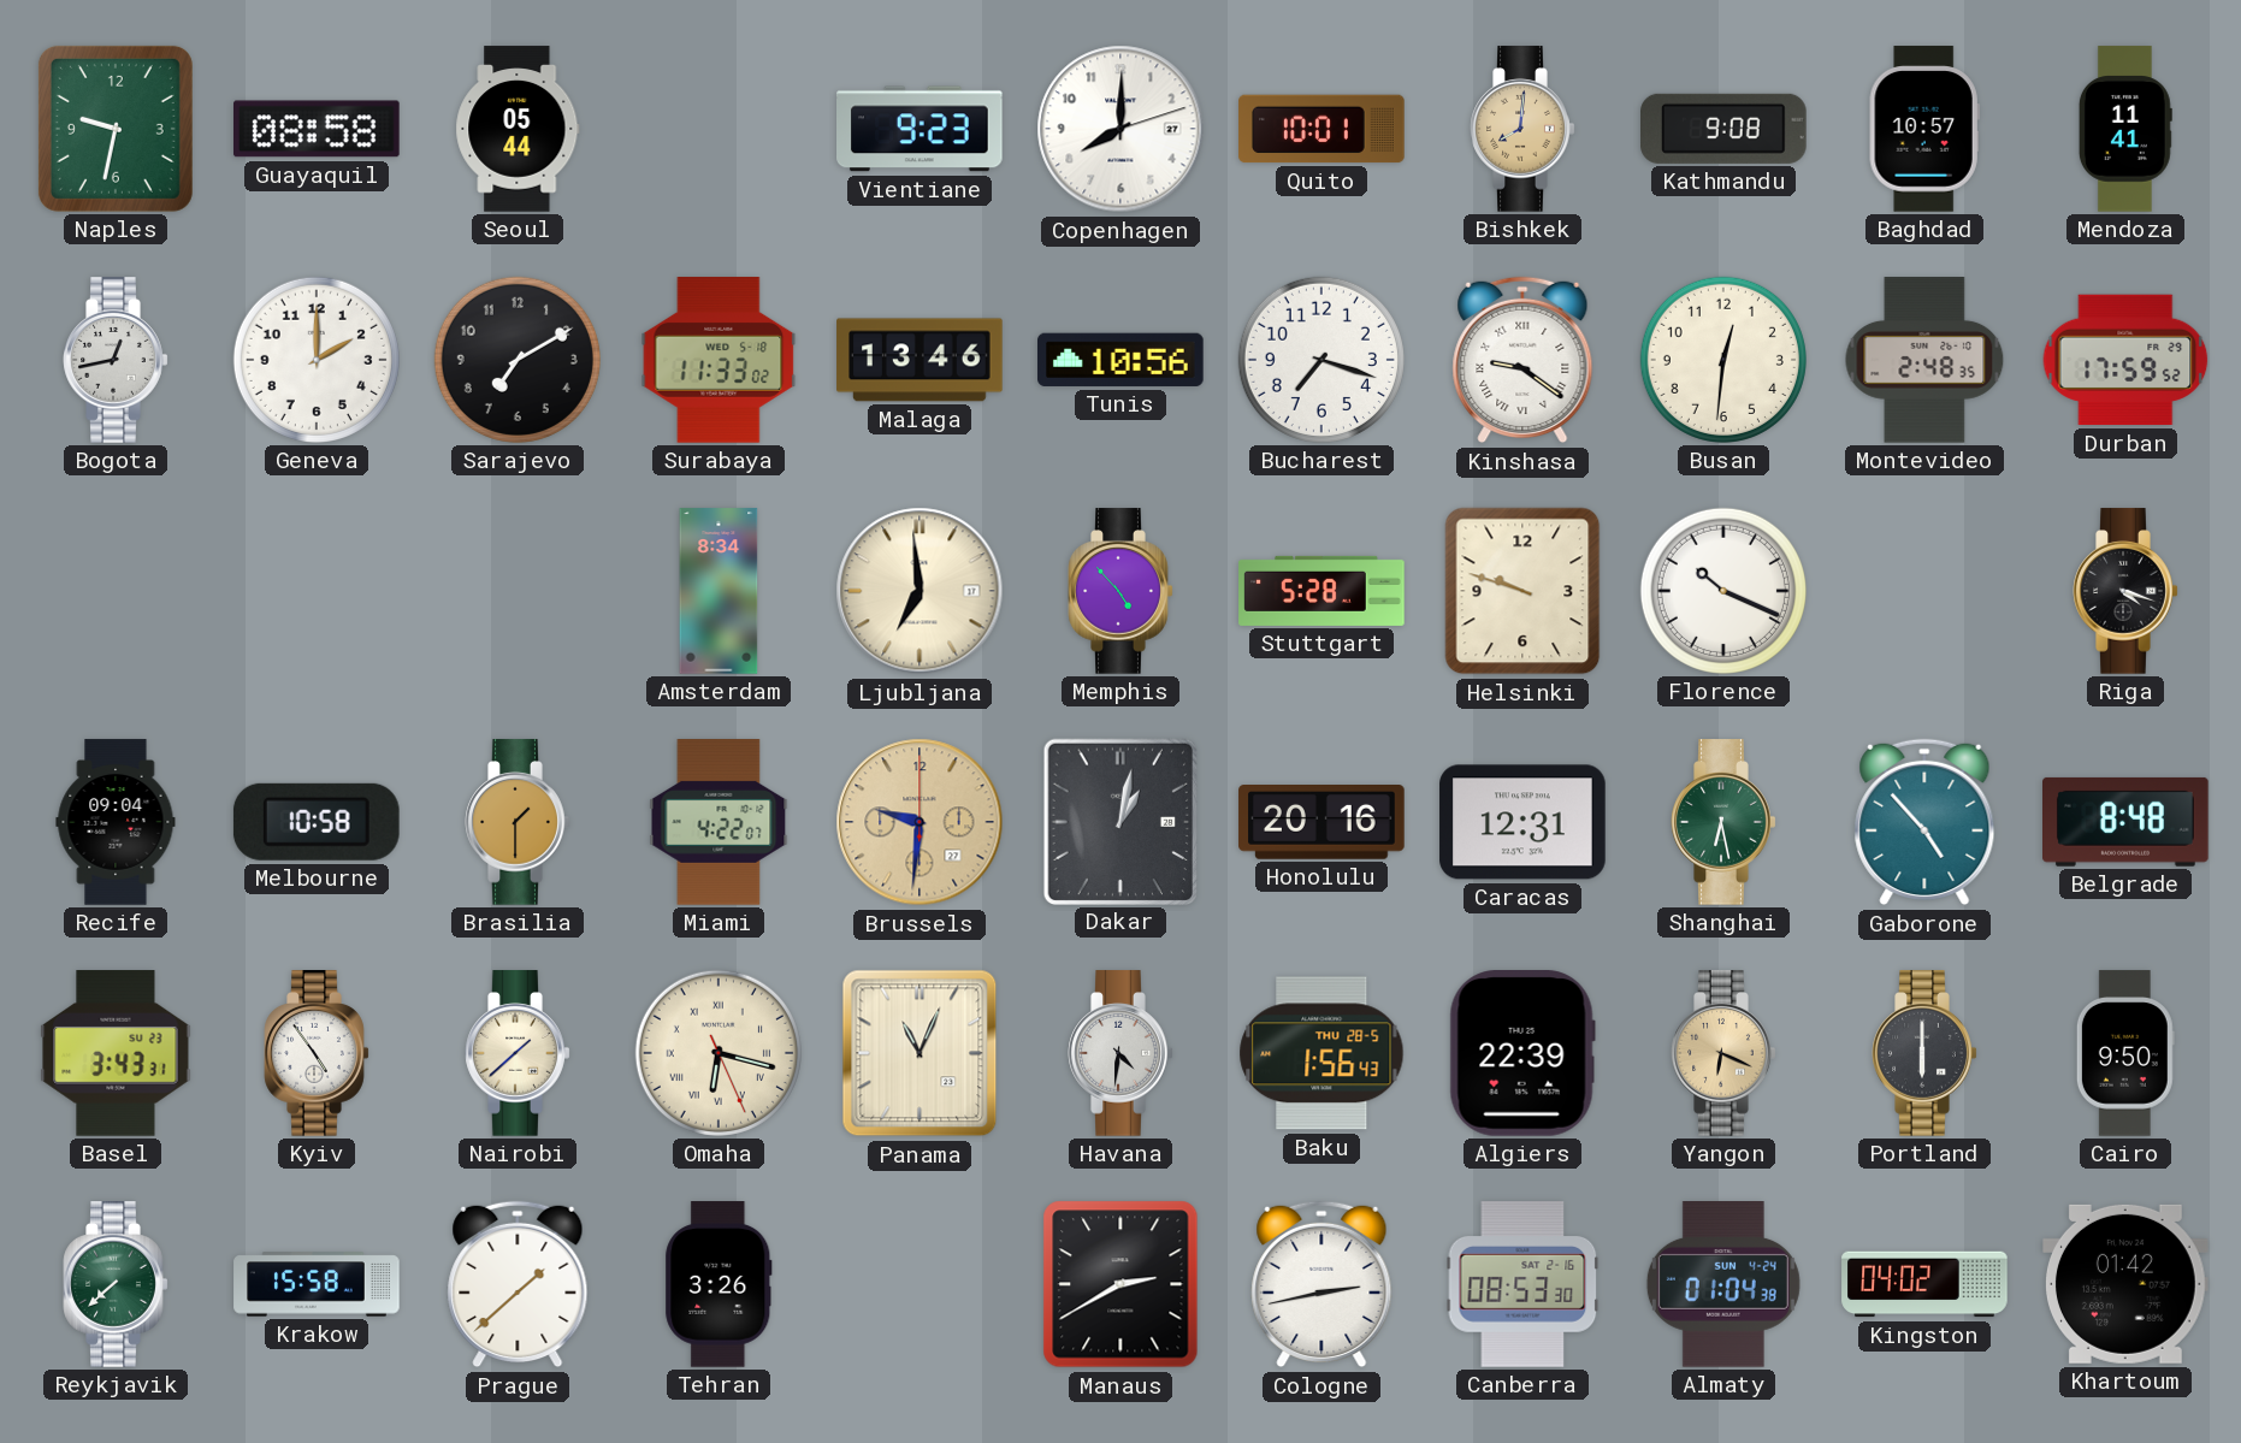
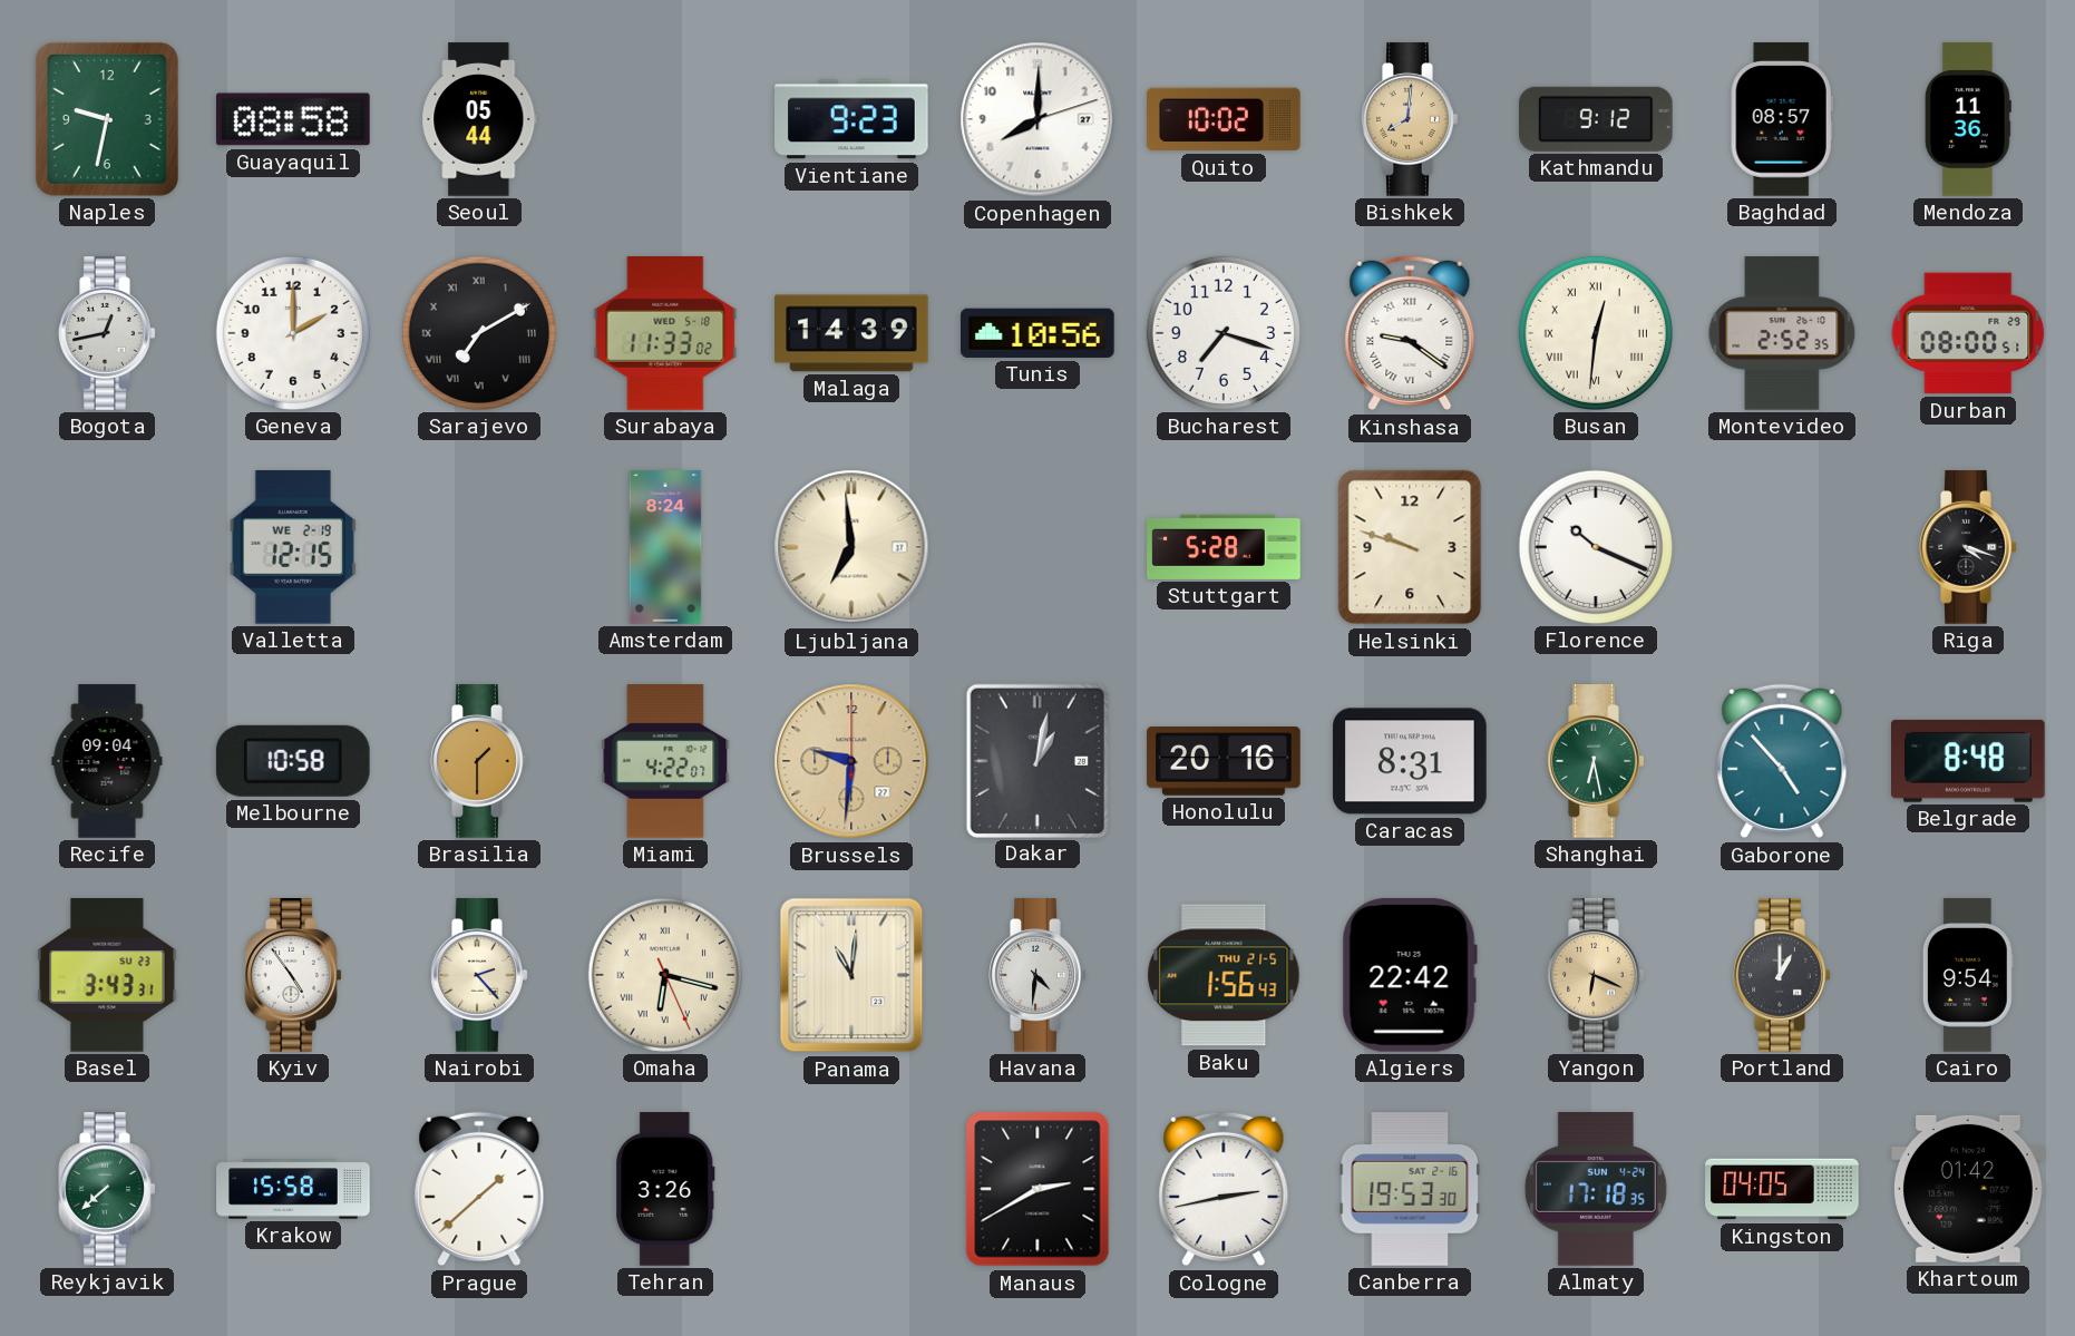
Quito: 10:01 -> 10:02
Kathmandu: 9:08 -> 9:12
Baghdad: 10:57 -> 08:57
Mendoza: 11:41 -> 11:36
Sarajevo numerals: Arabic -> Roman
Malaga: 13:46 -> 14:39
Busan numerals: Arabic -> Roman
Montevideo: 2:48 -> 2:52
Durban: 17:59 -> 08:00
Valletta: none -> 12:15
Amsterdam: 8:34 -> 8:24
Memphis: 4:53 -> none
Caracas: 12:31 -> 8:31
Nairobi: 1:38 -> 2:23
Panama: 11:04 -> 11:01
Baku date: THU 28-5 -> THU 21-5
Algiers: 22:39 -> 22:42
Portland: 6:00 -> 1:00
Cairo: 9:50 -> 9:54
Canberra: 08:53 -> 19:53
Almaty: 01:04 -> 17:18
Kingston: 04:02 -> 04:05
